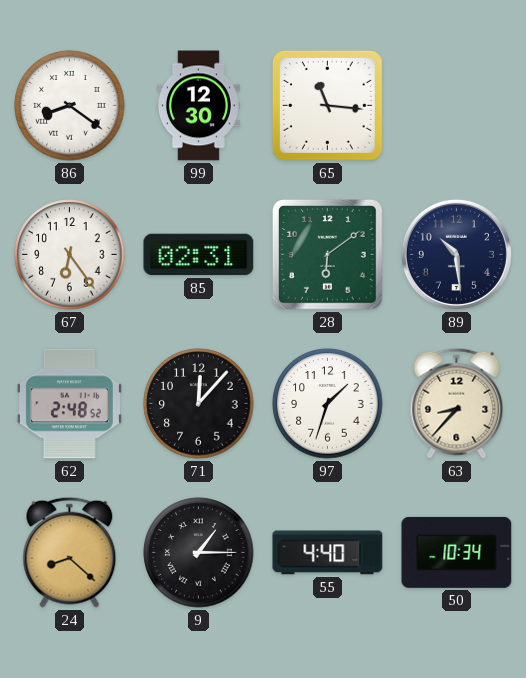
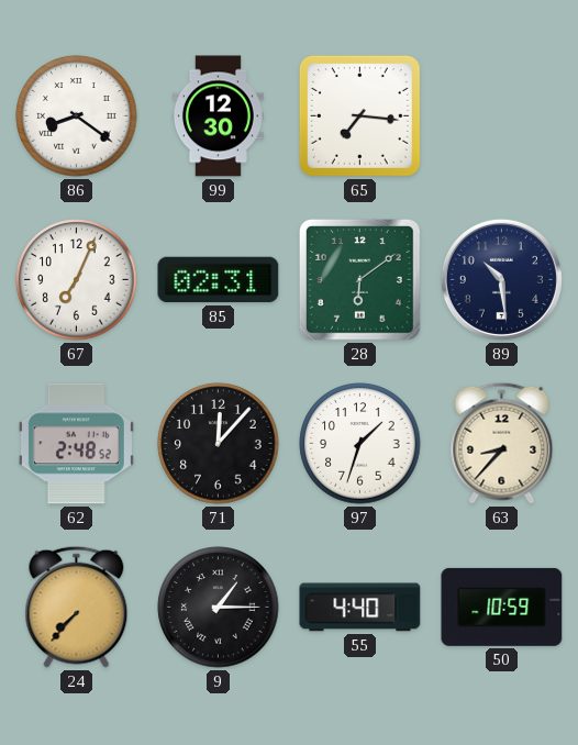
65: 11:16 -> 7:16
67: 6:24 -> 7:04
24: 8:22 -> 7:37
50: 10:34 -> 10:59
